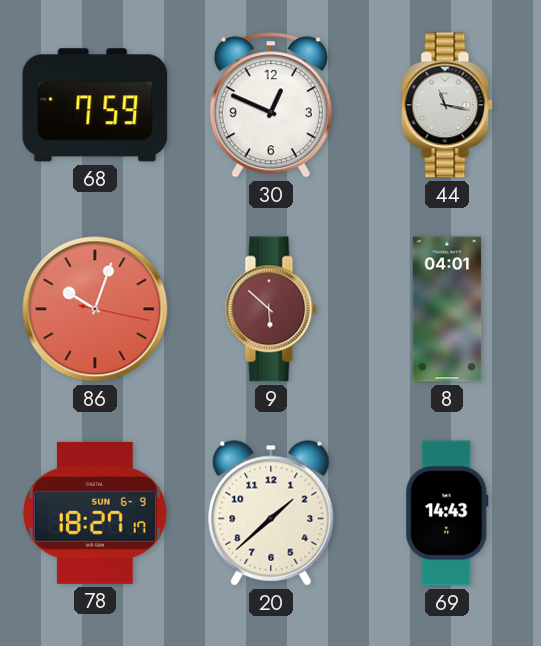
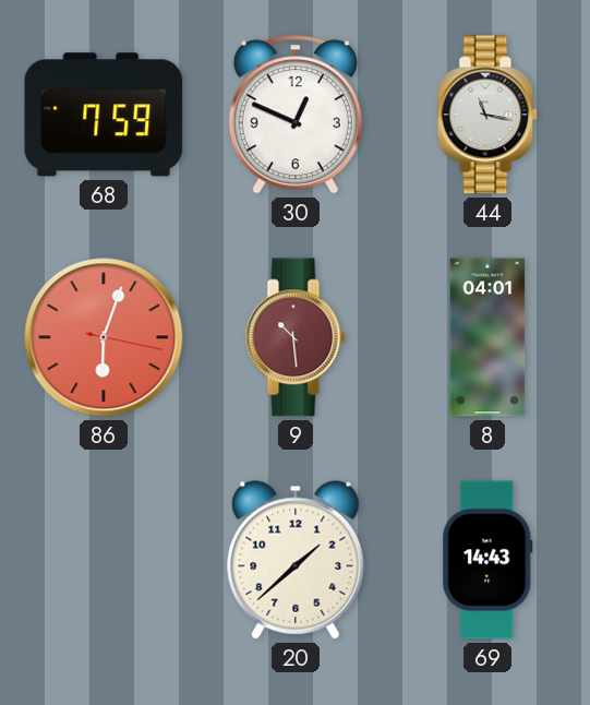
86: 10:03 -> 6:03
9: 5:52 -> 10:29
78: 18:27 -> none
